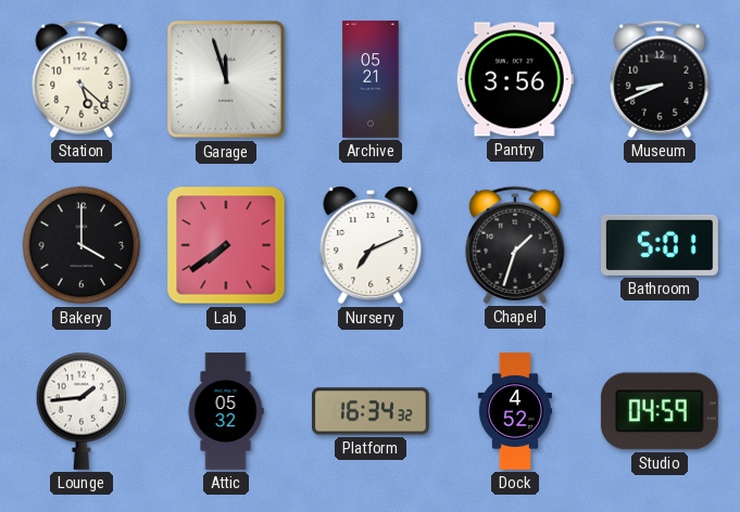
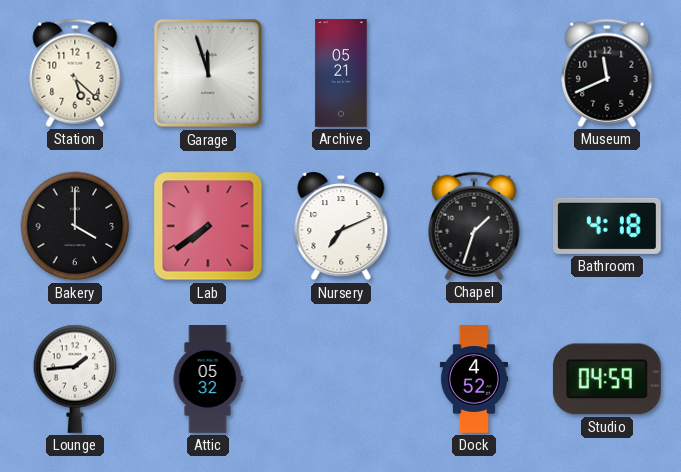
Pantry: 3:56 -> none
Museum: 8:41 -> 11:41
Bathroom: 5:01 -> 4:18
Platform: 16:34 -> none
